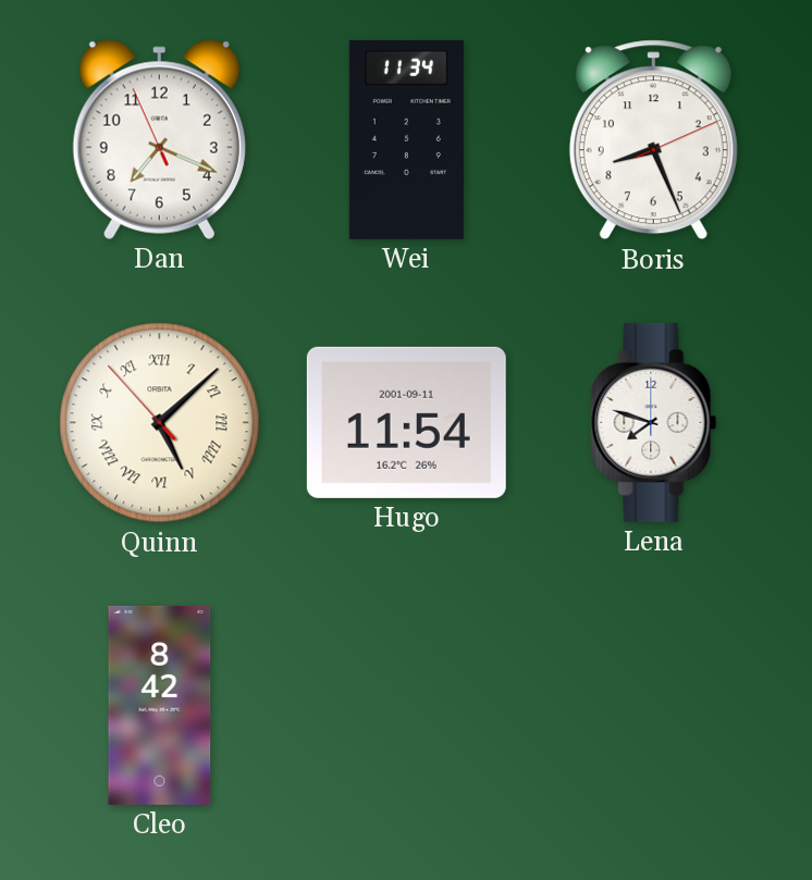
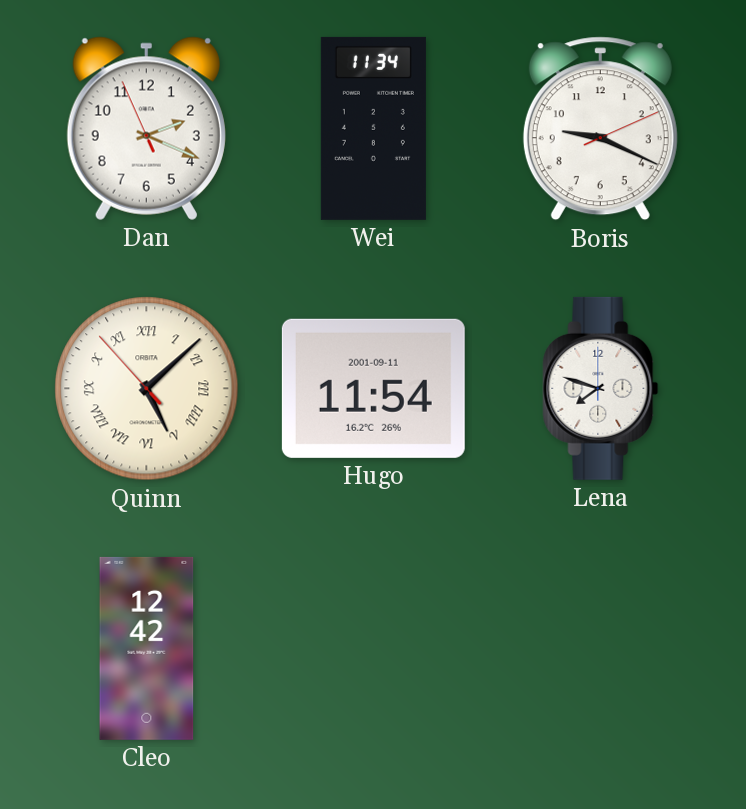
Dan: 7:18 -> 2:18
Boris: 8:26 -> 9:19
Cleo: 8:42 -> 12:42
